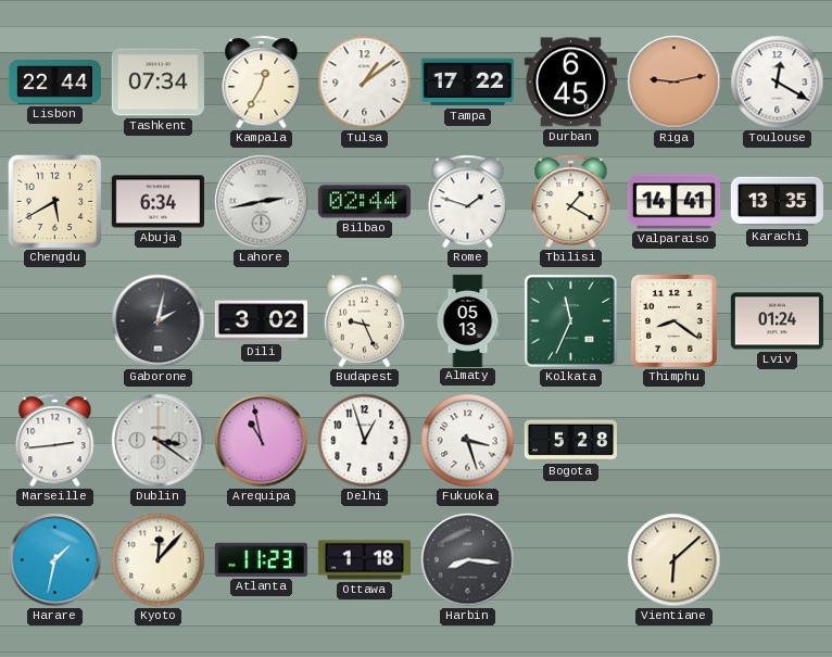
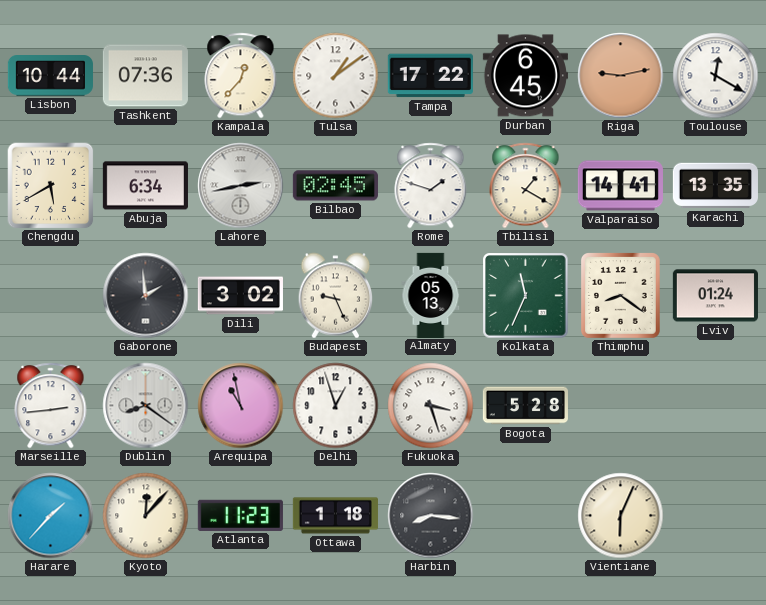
Lisbon: 22:44 -> 10:44
Tashkent: 07:34 -> 07:36
Kampala: 12:35 -> 12:37
Bilbao: 02:44 -> 02:45
Gaborone: 2:02 -> 1:59
Dublin: 3:21 -> 8:21
Harare: 1:32 -> 1:37
Vientiane: 6:08 -> 6:04
